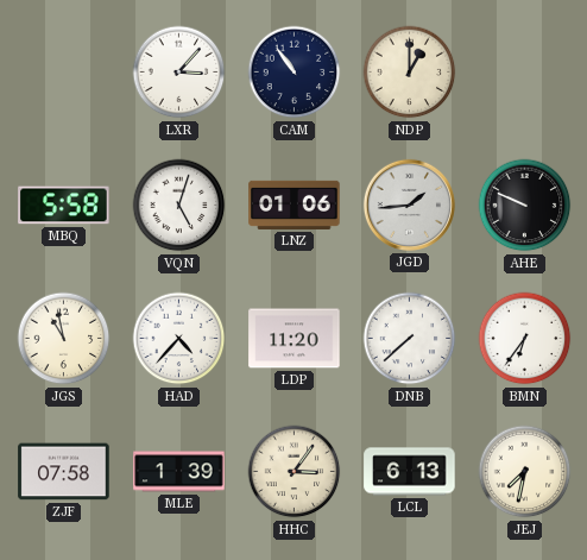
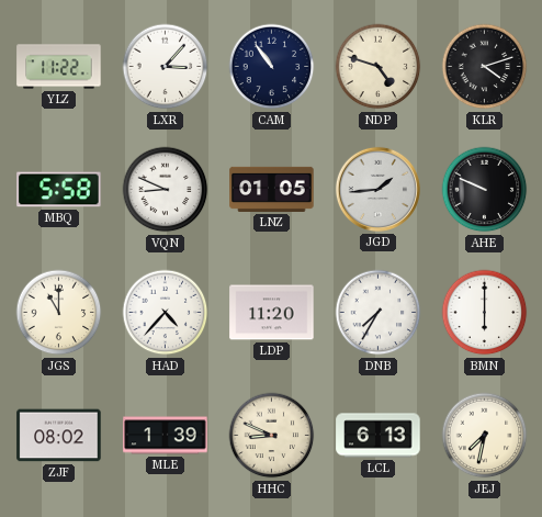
YLZ: none -> 11:22
NDP: 1:00 -> 4:48
KLR: none -> 4:12
VQN: 5:03 -> 8:49
LNZ: 01:06 -> 01:05
JGS: 10:58 -> 11:00
DNB: 7:38 -> 7:35
BMN: 6:36 -> 6:00
ZJF: 07:58 -> 08:02
HHC: 3:06 -> 8:49
